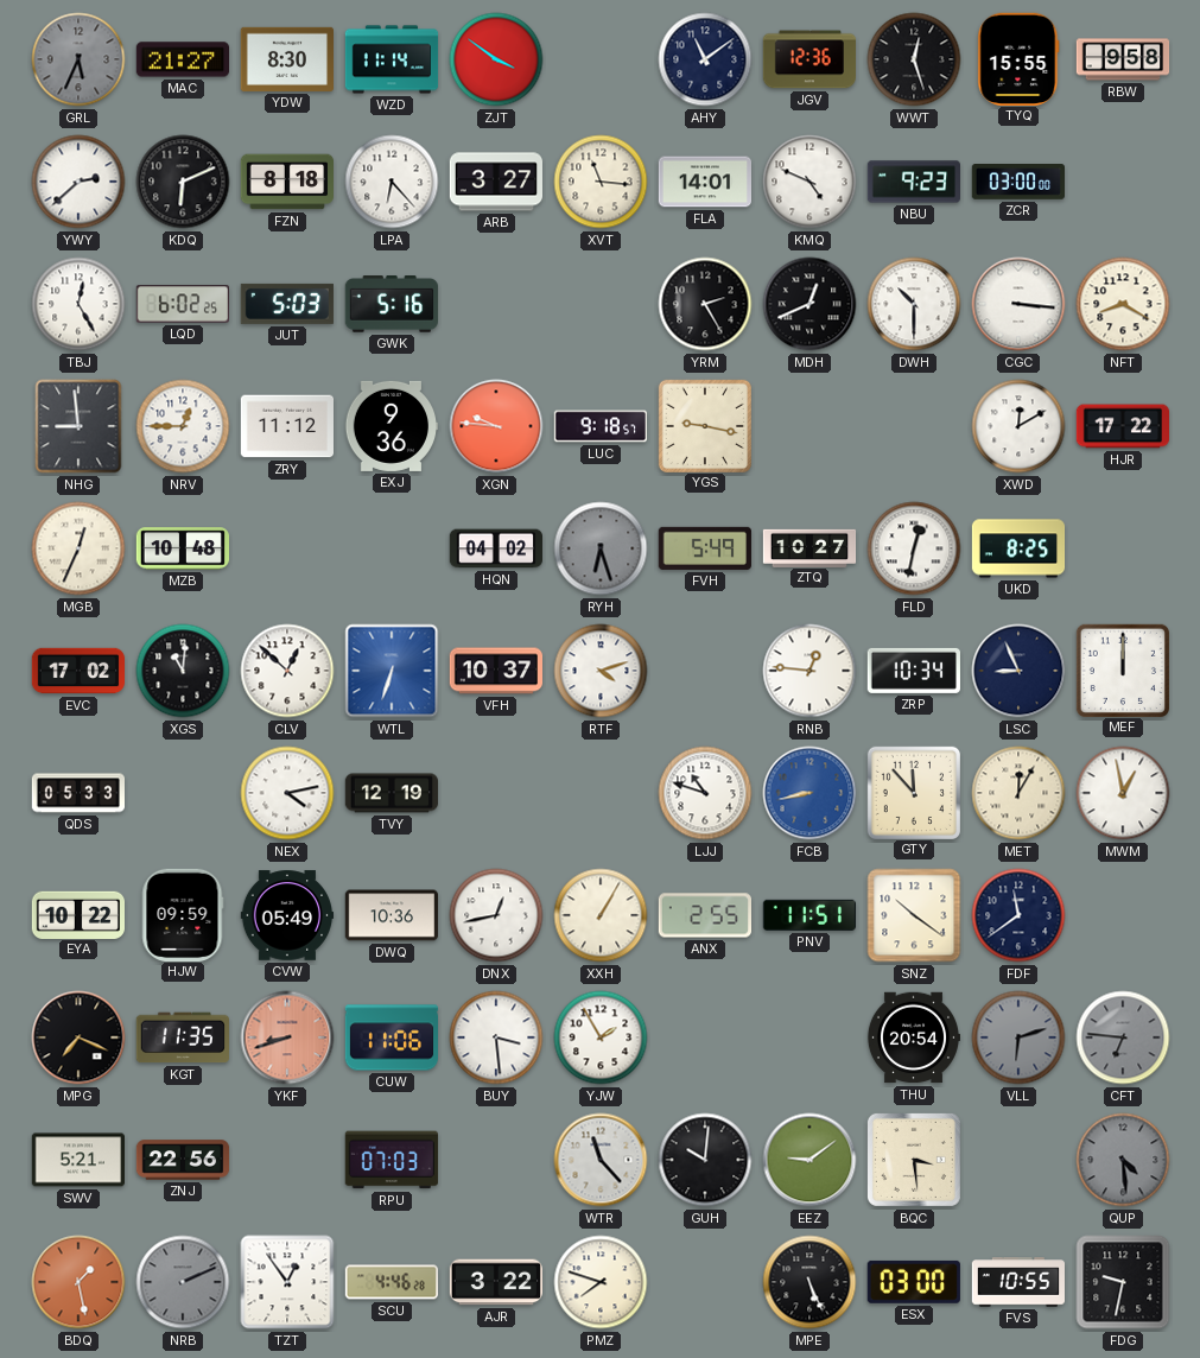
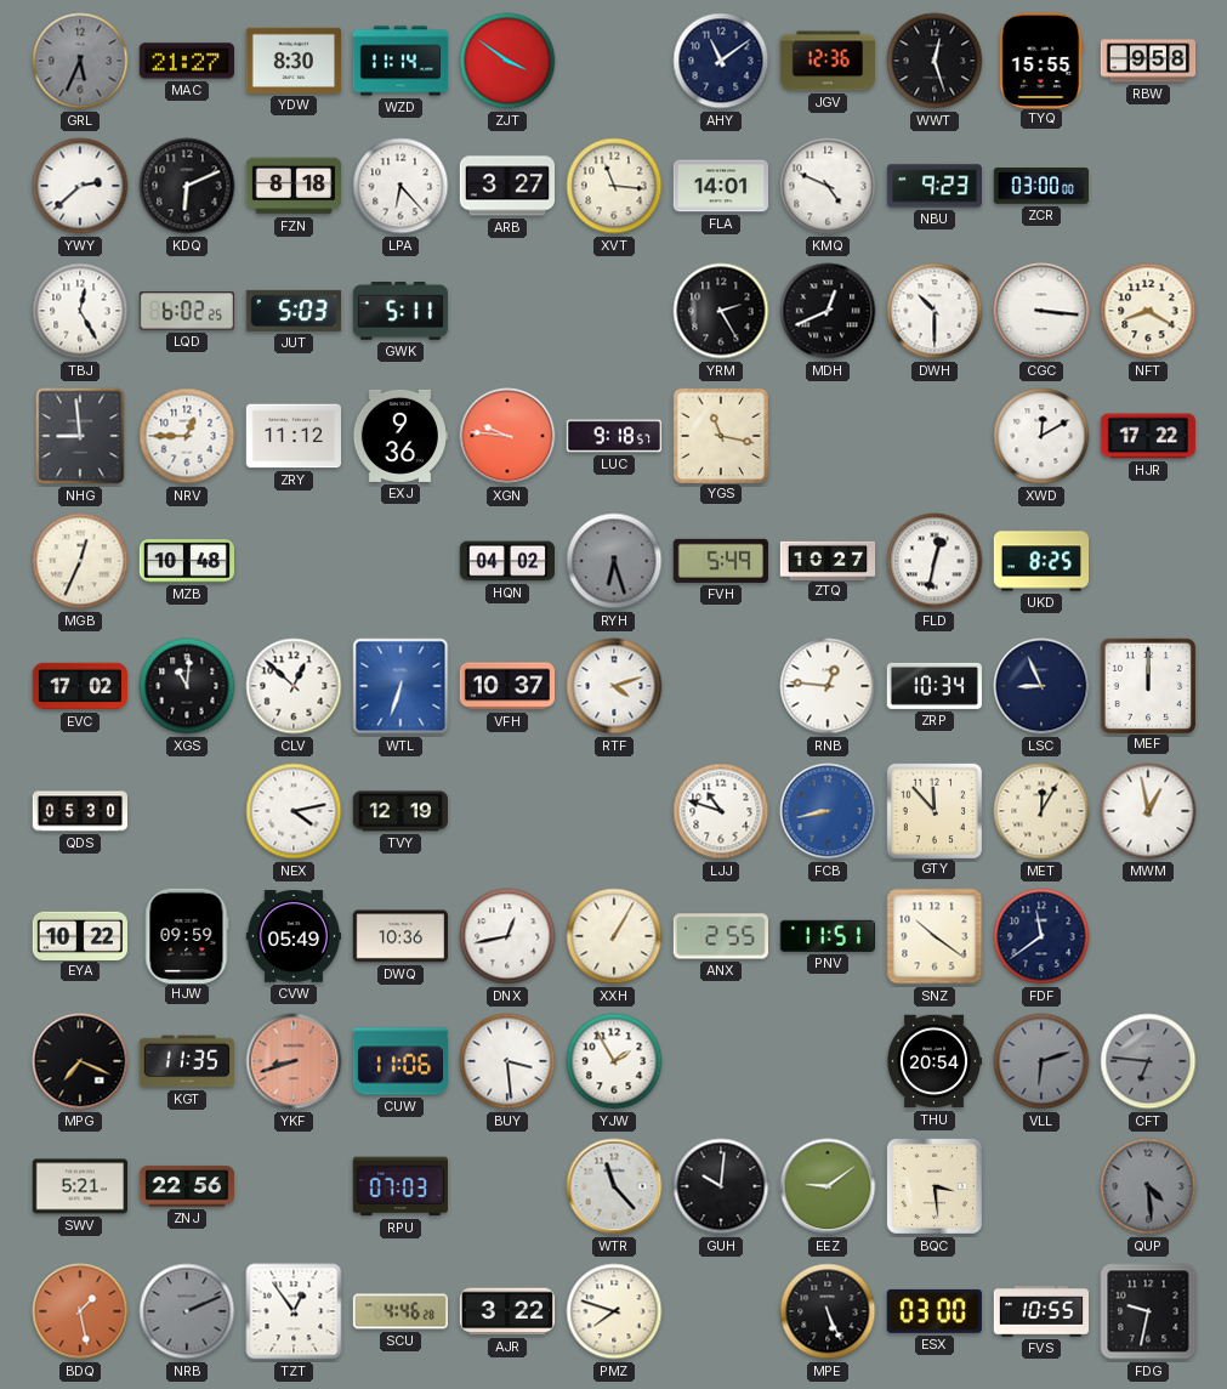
GWK: 5:16 -> 5:11
YGS: 9:17 -> 11:17
QDS: 05:33 -> 05:30
